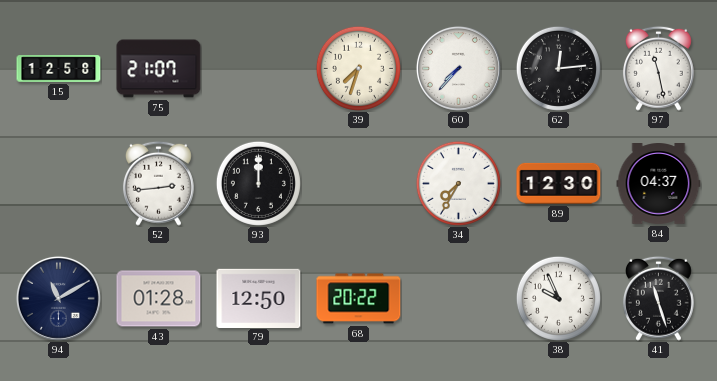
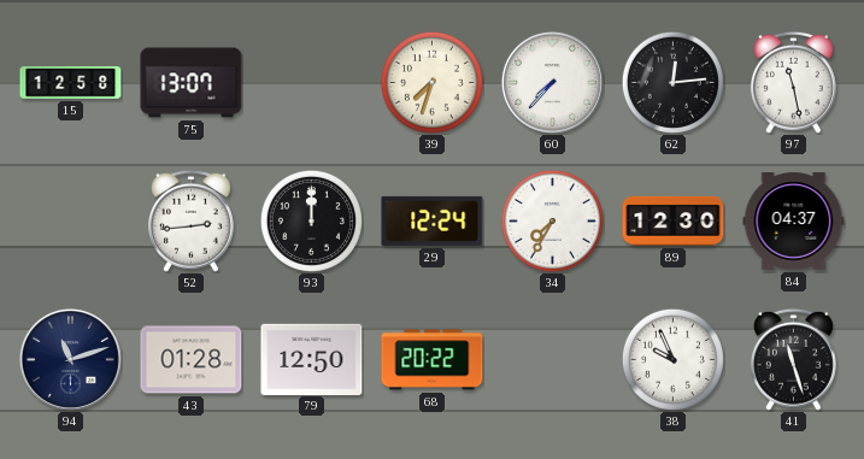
75: 21:07 -> 13:07
29: none -> 12:24
94: 11:10 -> 11:12
